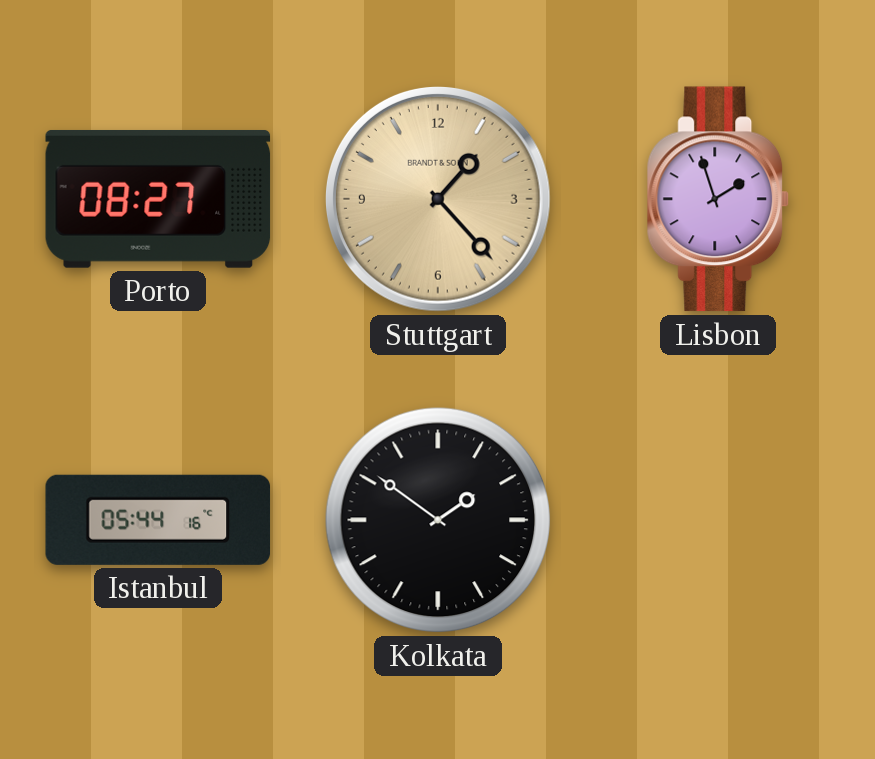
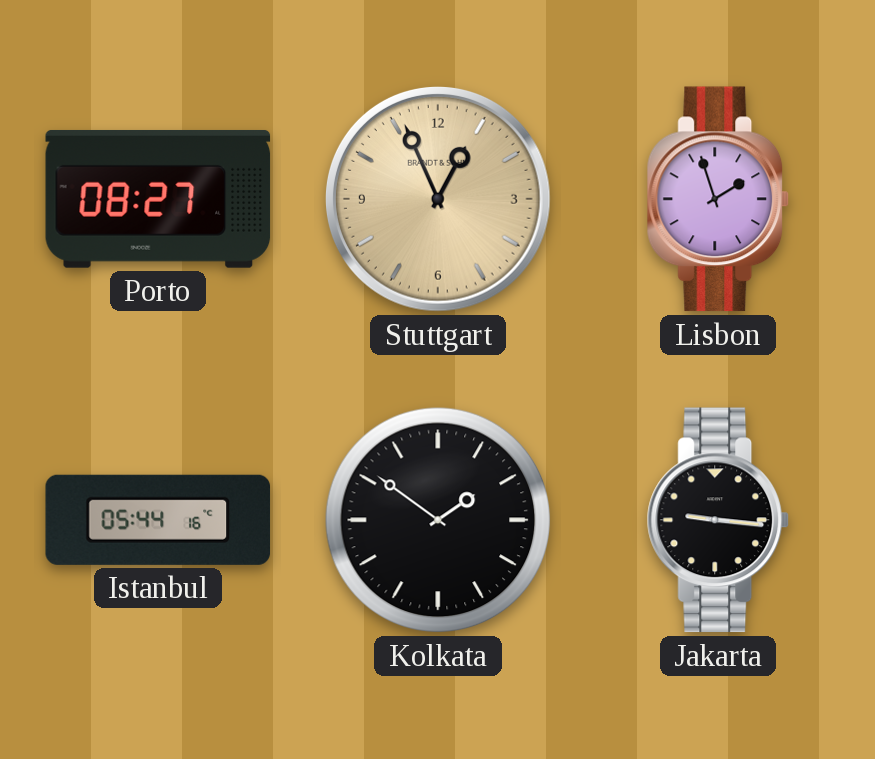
Stuttgart: 1:23 -> 12:56
Jakarta: none -> 9:16
